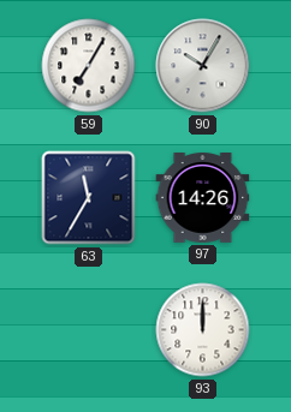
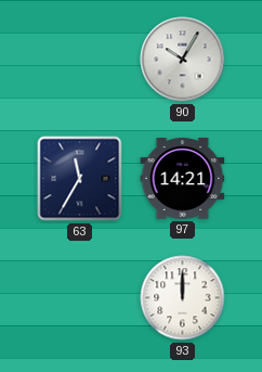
59: 7:05 -> none
97: 14:26 -> 14:21
